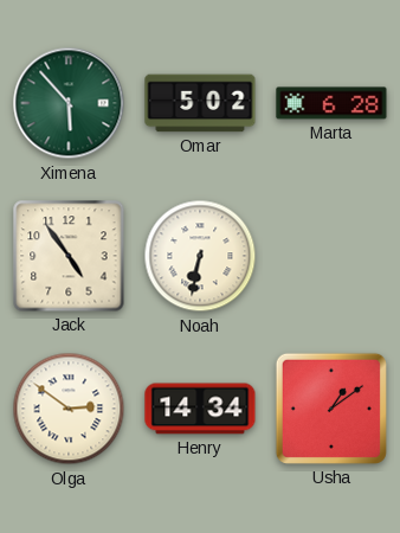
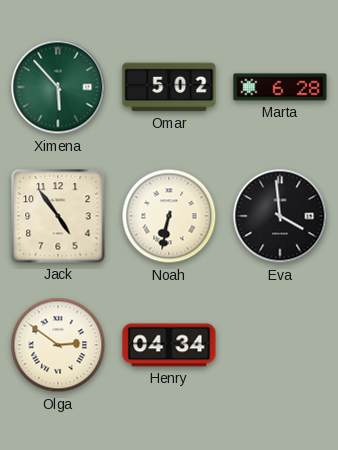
Eva: none -> 3:59
Henry: 14:34 -> 04:34
Usha: 1:09 -> none
